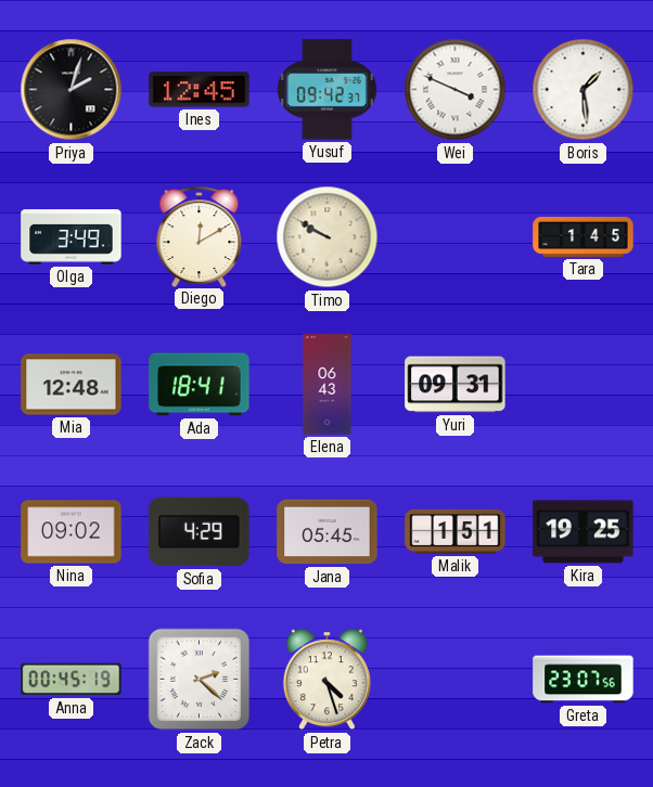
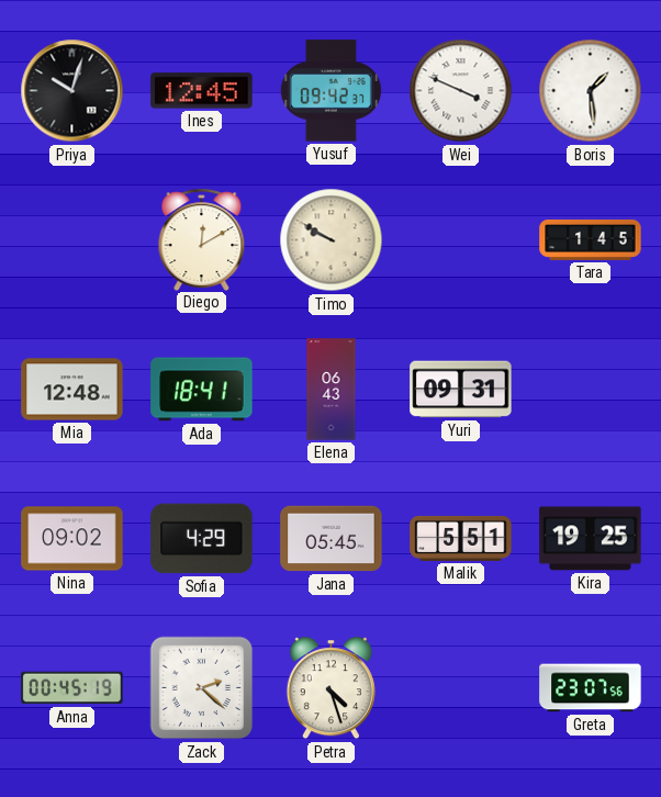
Priya: 2:03 -> 10:03
Olga: 3:49 -> none
Malik: 1:51 -> 5:51
